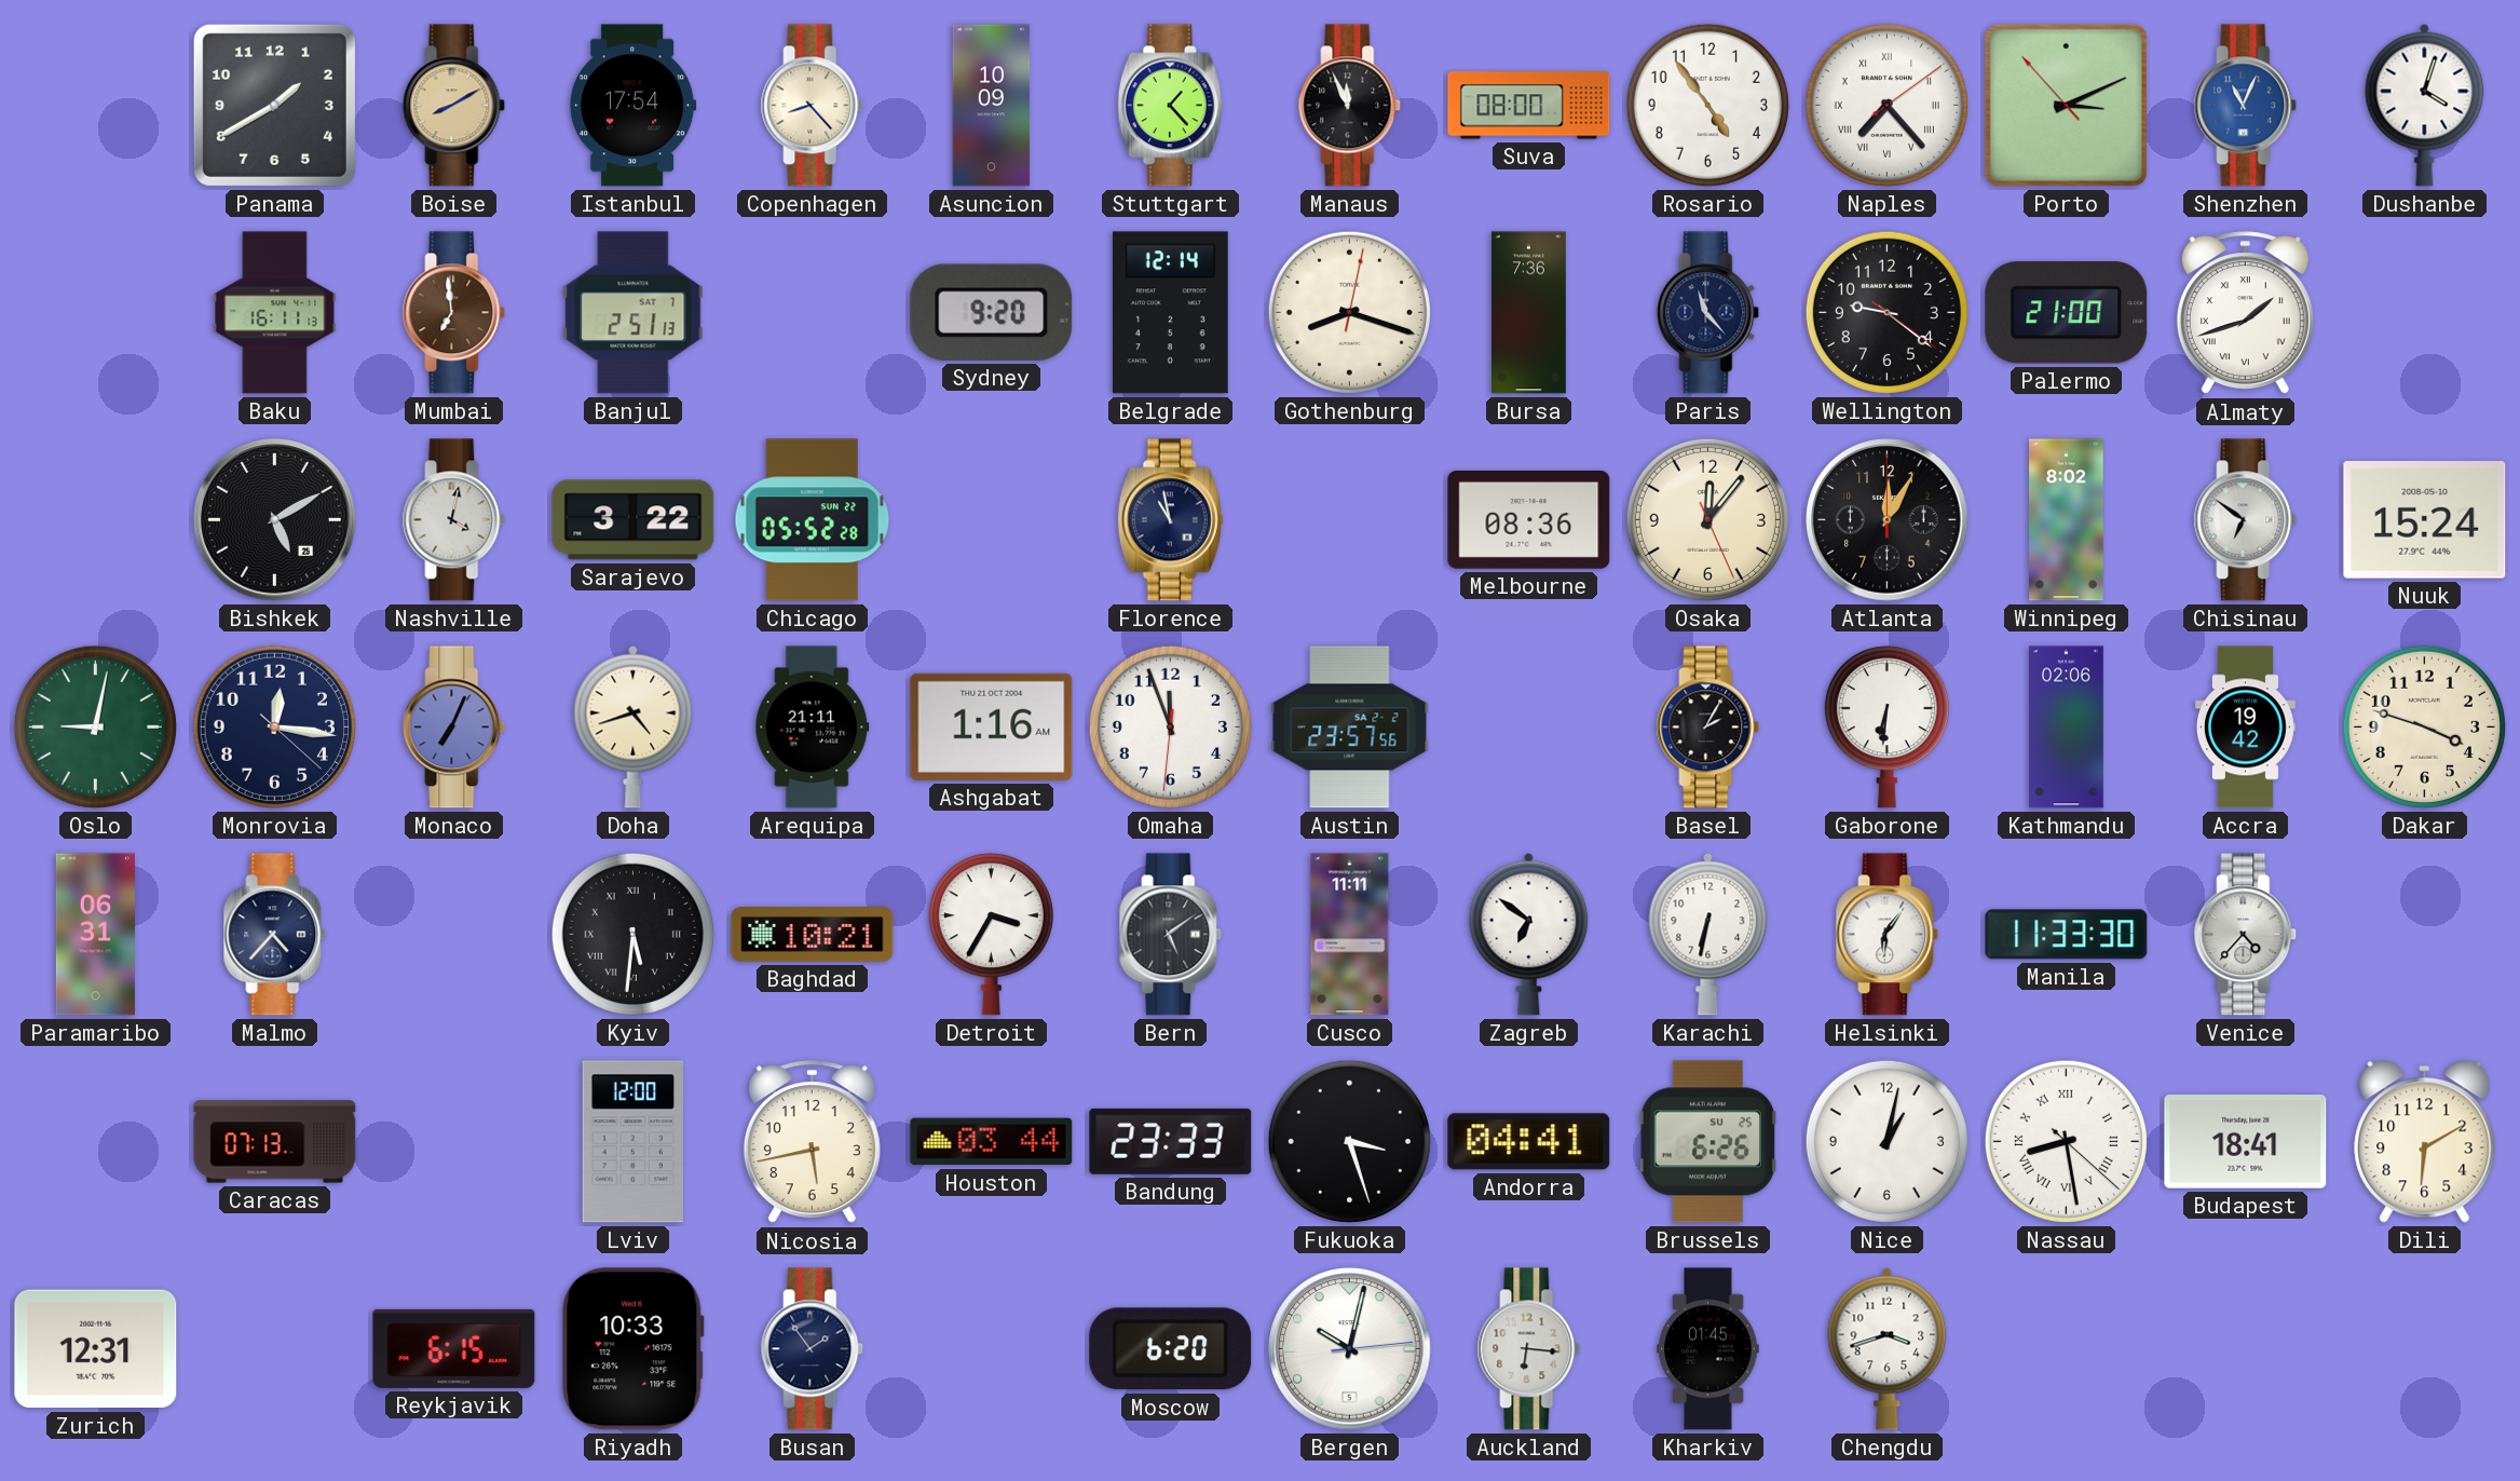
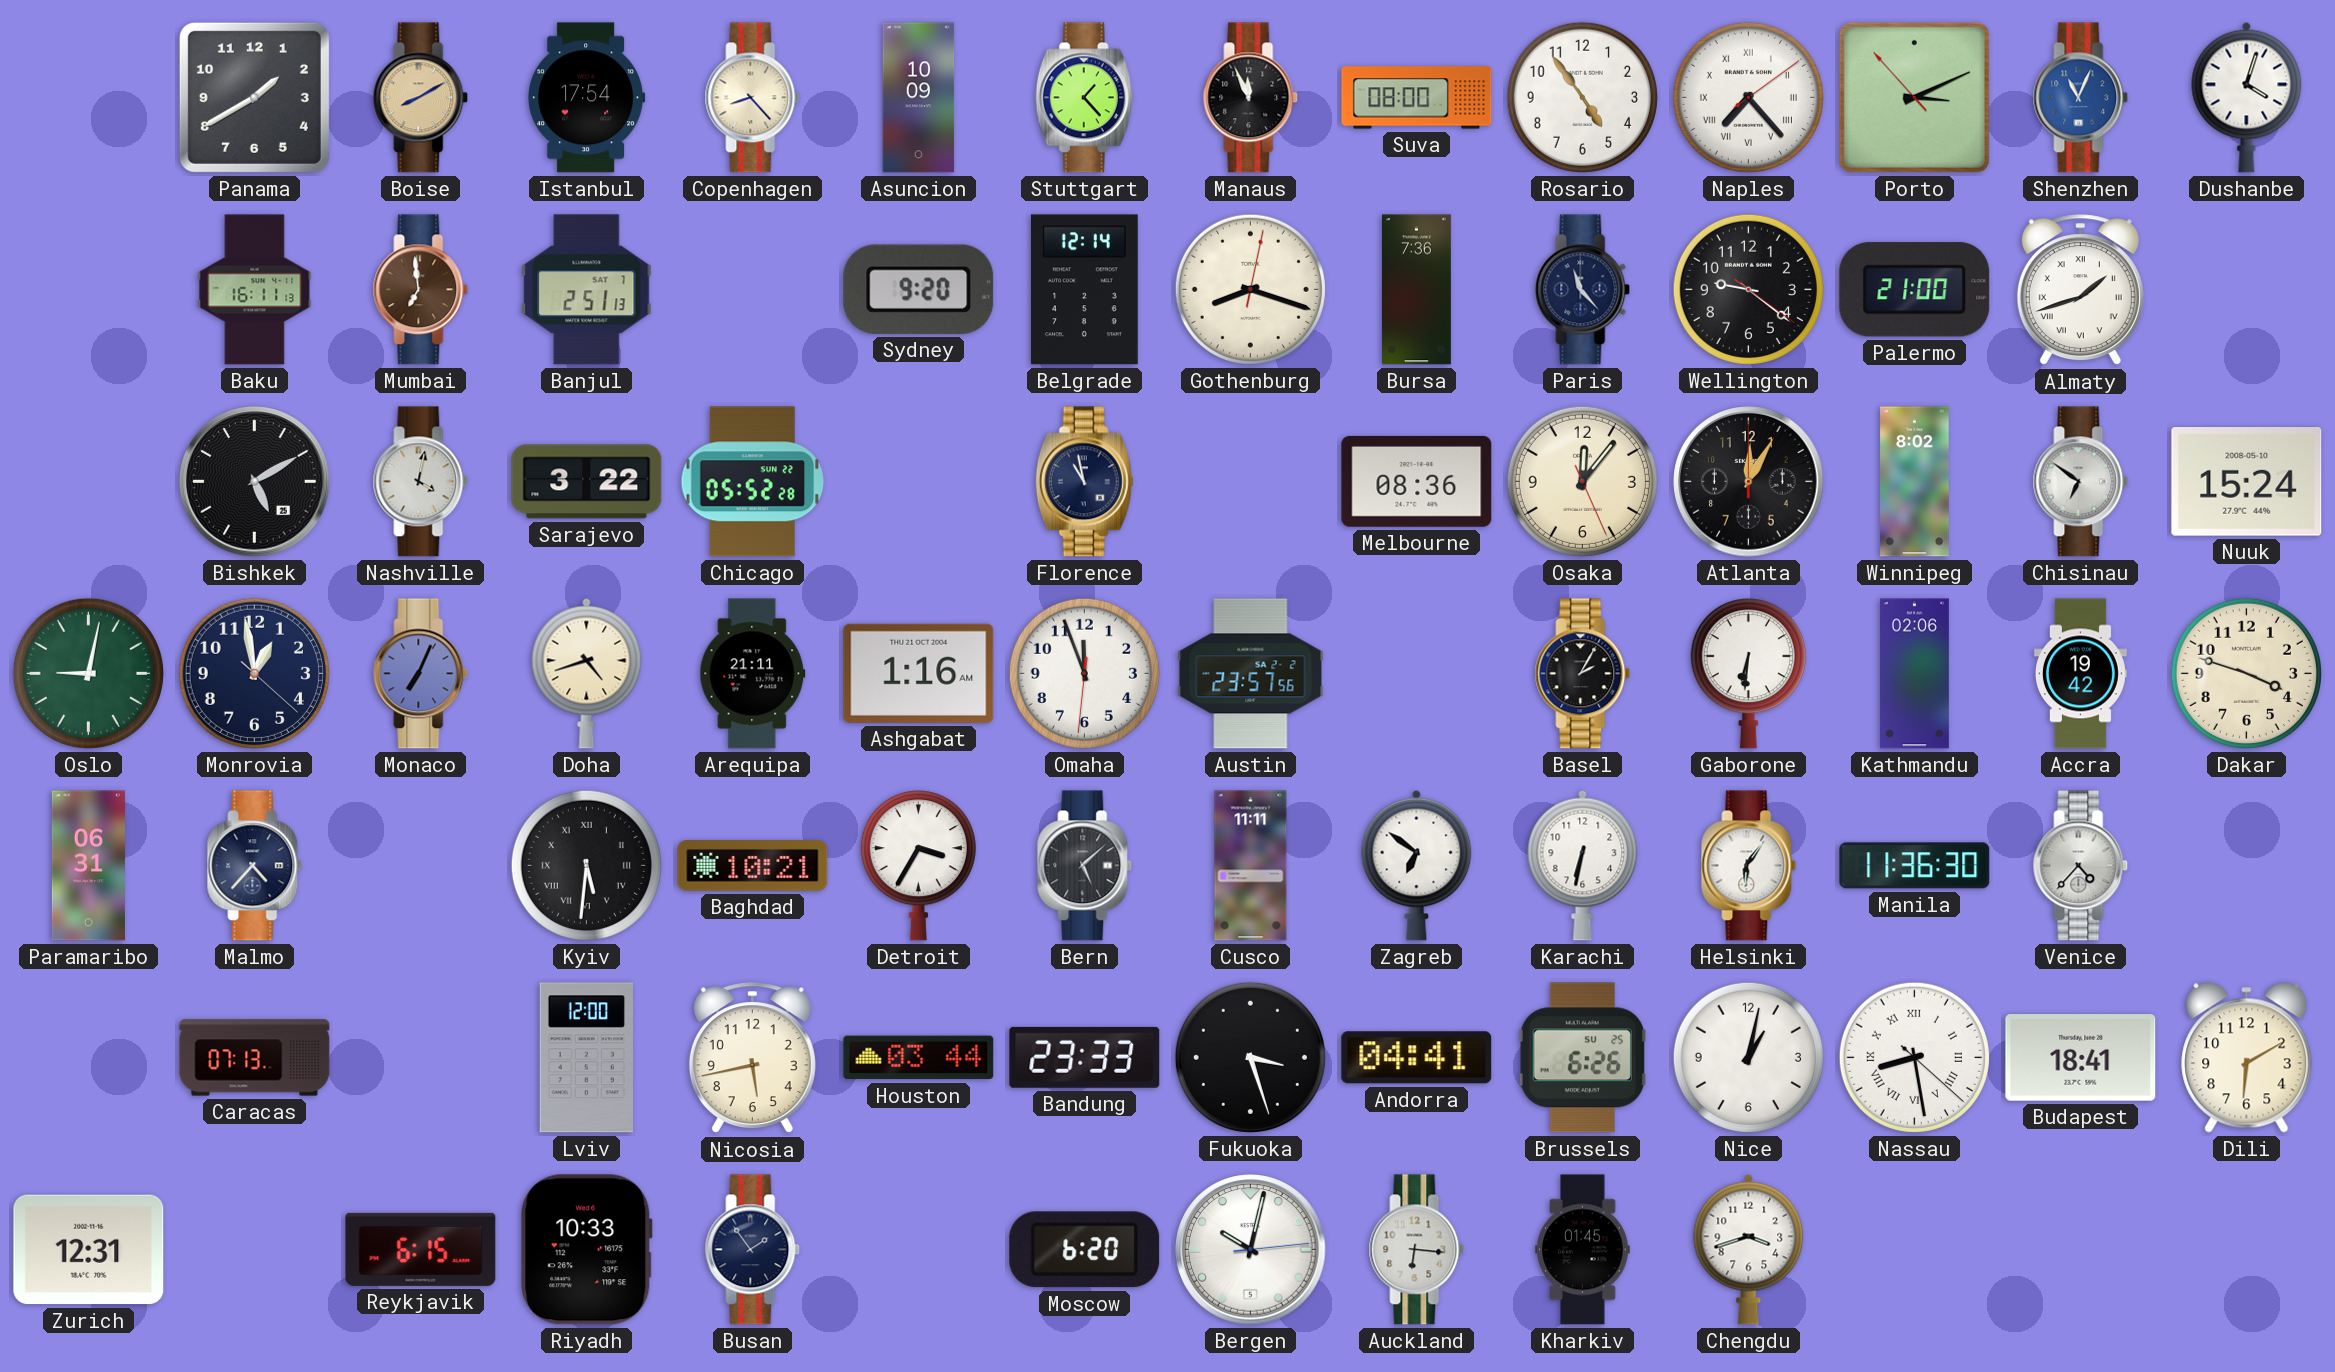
Monrovia: 12:16 -> 12:58
Bern: 5:09 -> 5:08
Manila: 11:33 -> 11:36
